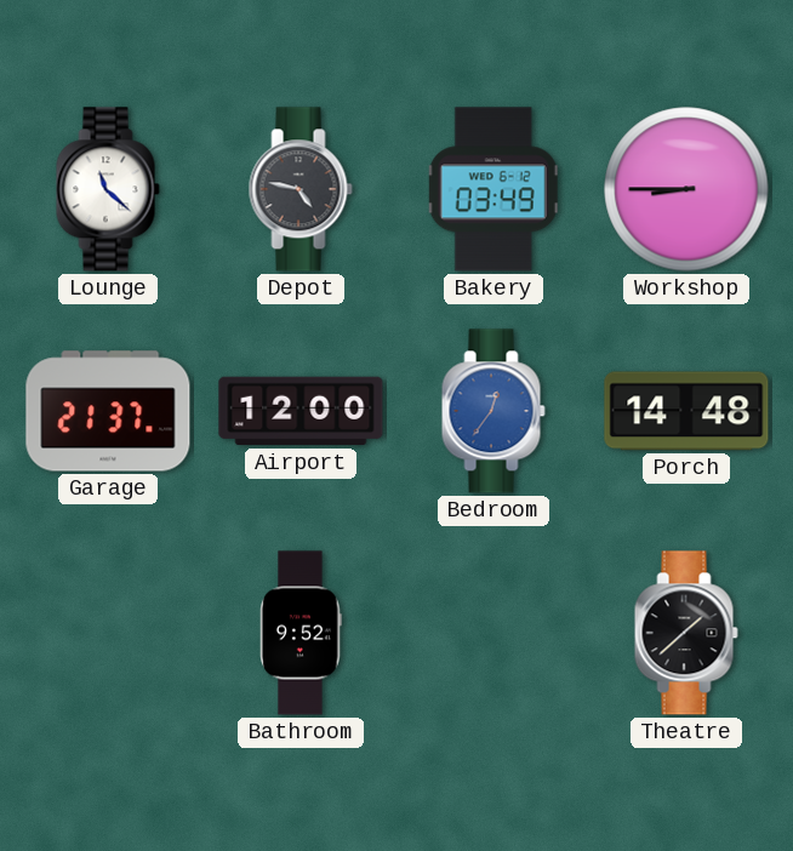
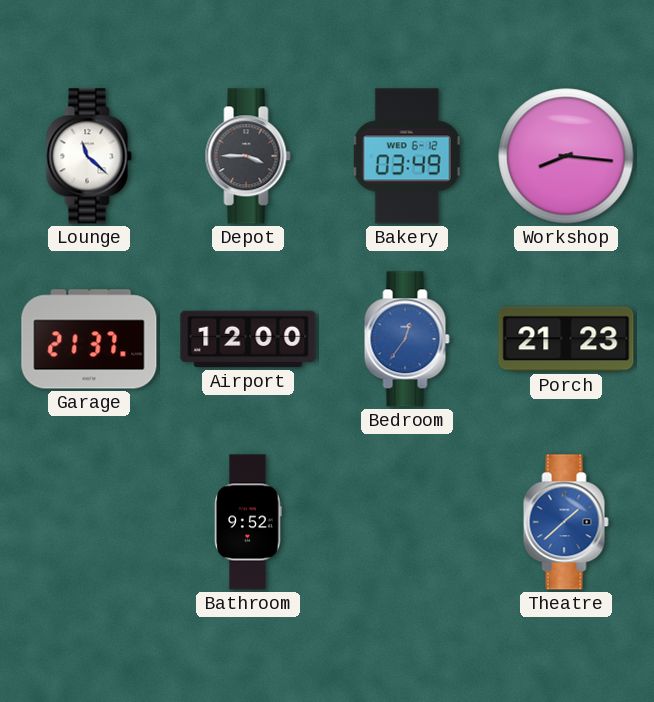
Depot: 4:47 -> 3:45
Workshop: 8:45 -> 8:16
Porch: 14:48 -> 21:23
Theatre dial: black -> blue
